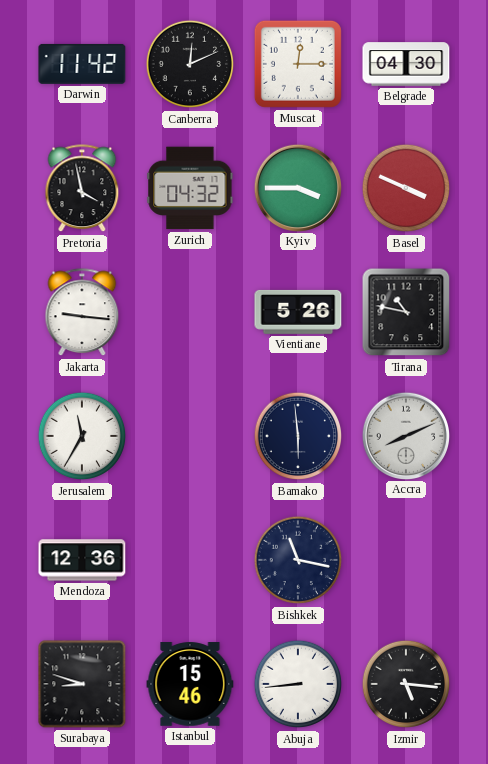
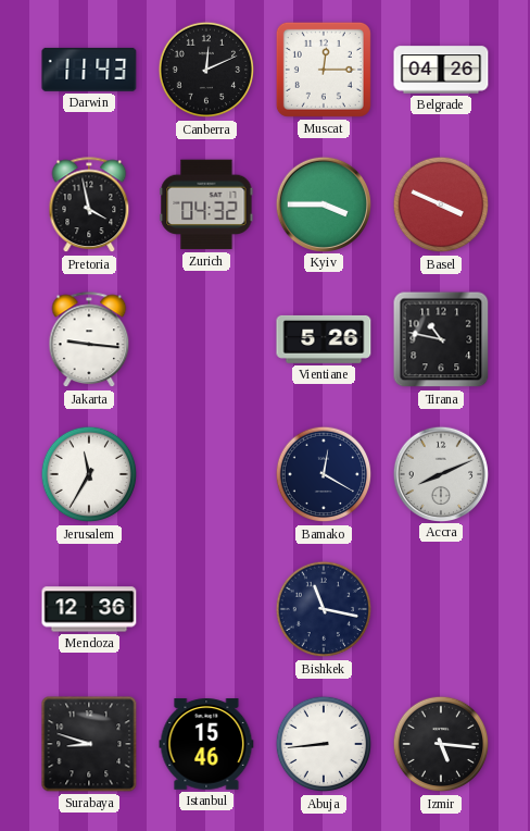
Darwin: 11:42 -> 11:43
Belgrade: 04:30 -> 04:26
Bamako: 5:59 -> 12:20
